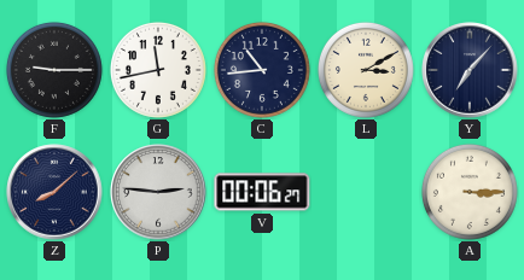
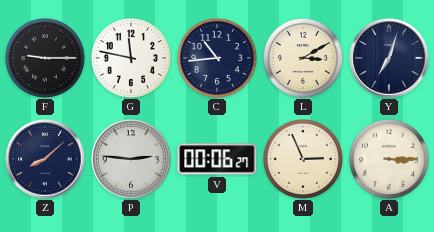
G: 11:43 -> 11:47
Y: 7:07 -> 7:03
M: none -> 2:56
